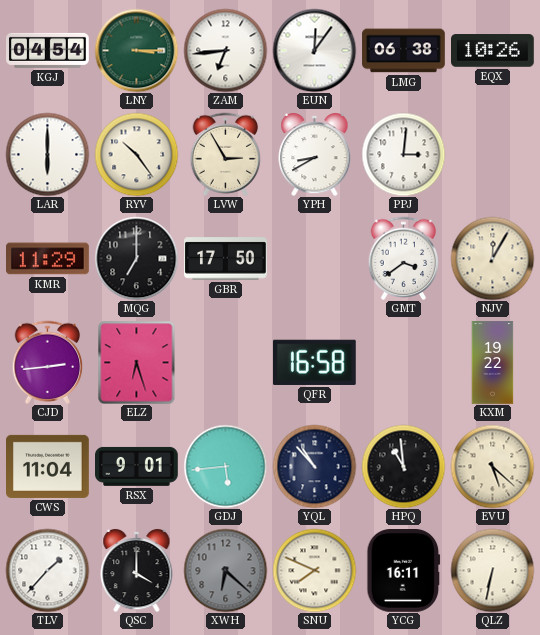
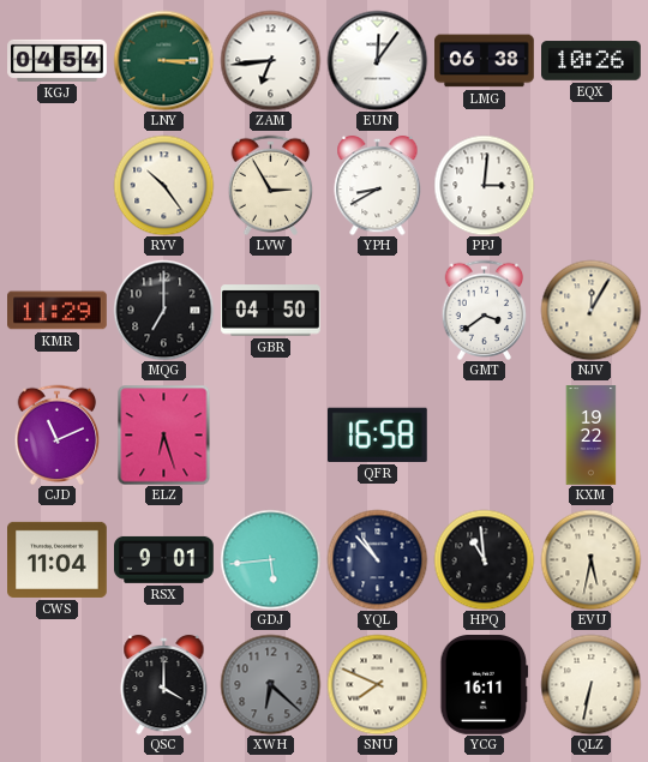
LAR: 6:00 -> none
GBR: 17:50 -> 04:50
CJD: 2:44 -> 11:11
EVU: 5:22 -> 5:32
TLV: 1:37 -> none
